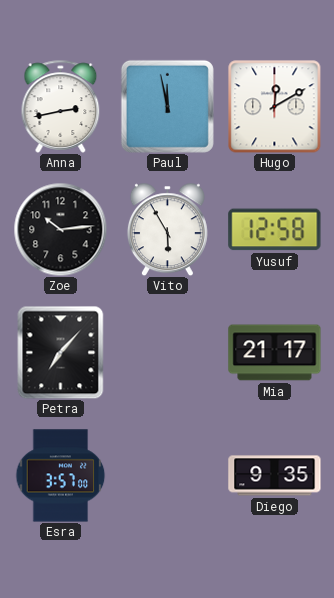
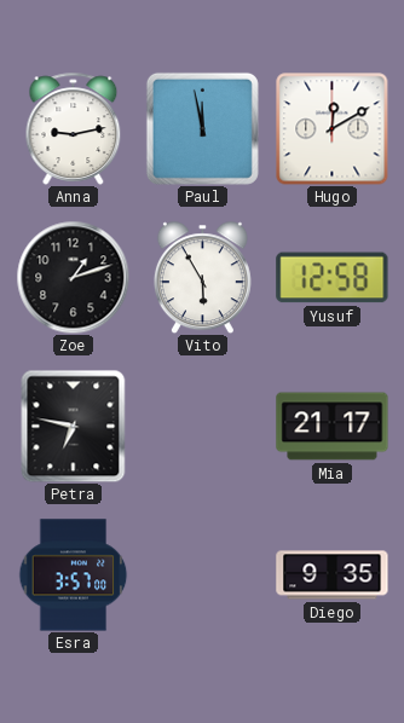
Anna: 2:43 -> 9:13
Zoe: 10:14 -> 1:12
Petra: 7:07 -> 6:47
